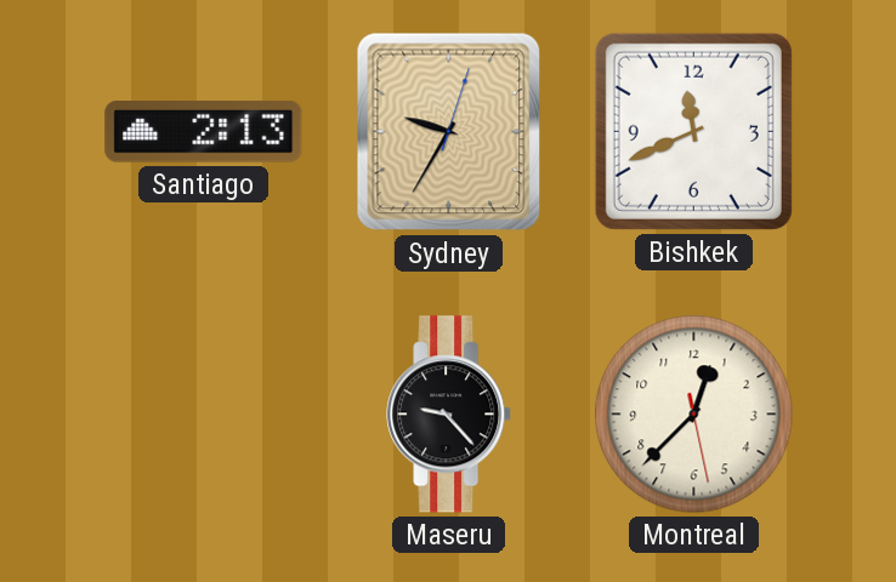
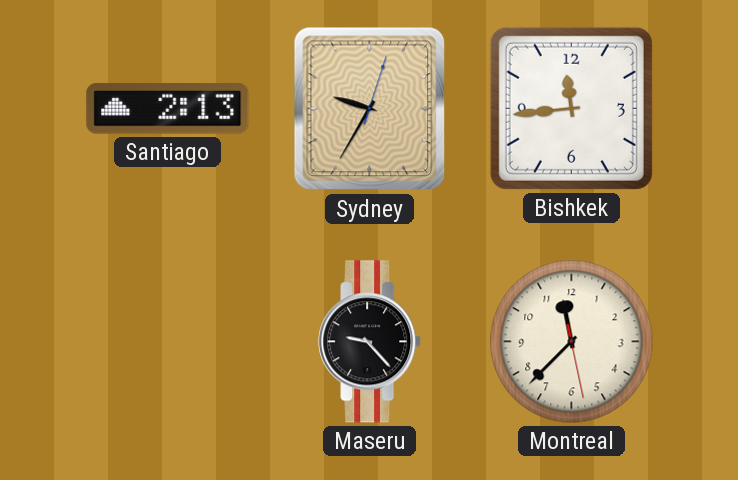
Bishkek: 11:41 -> 11:44
Montreal: 12:37 -> 11:37
